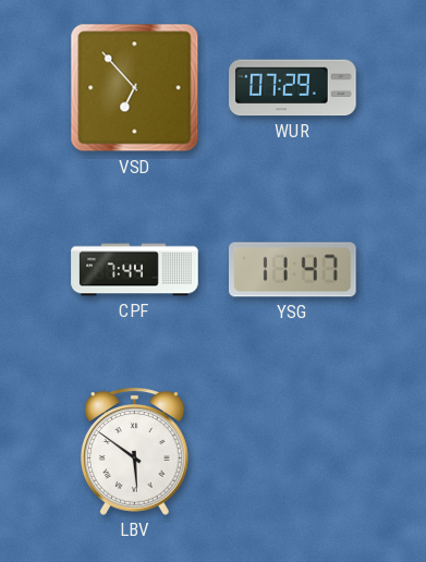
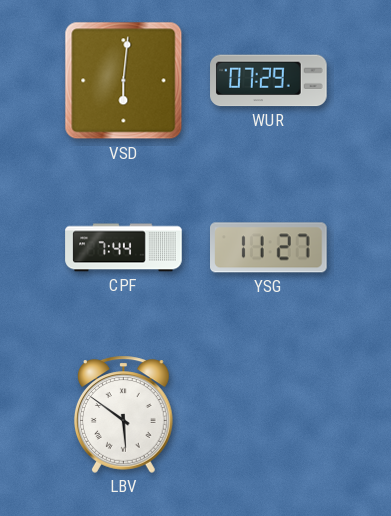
VSD: 6:53 -> 6:01
YSG: 11:47 -> 11:27
